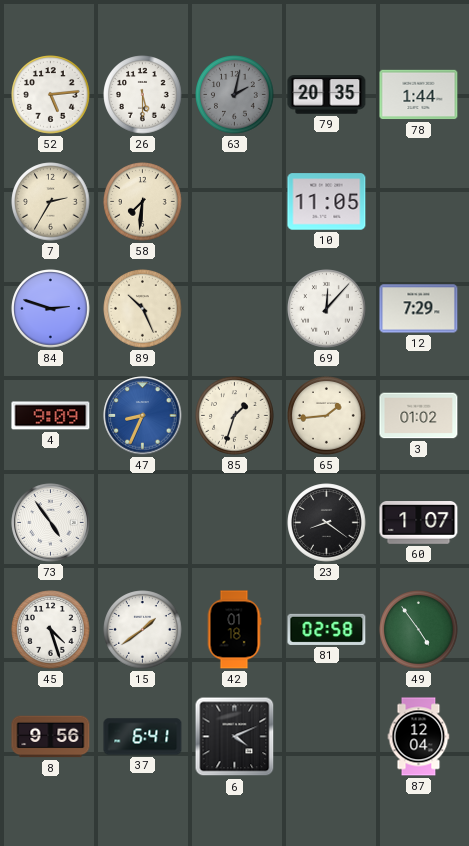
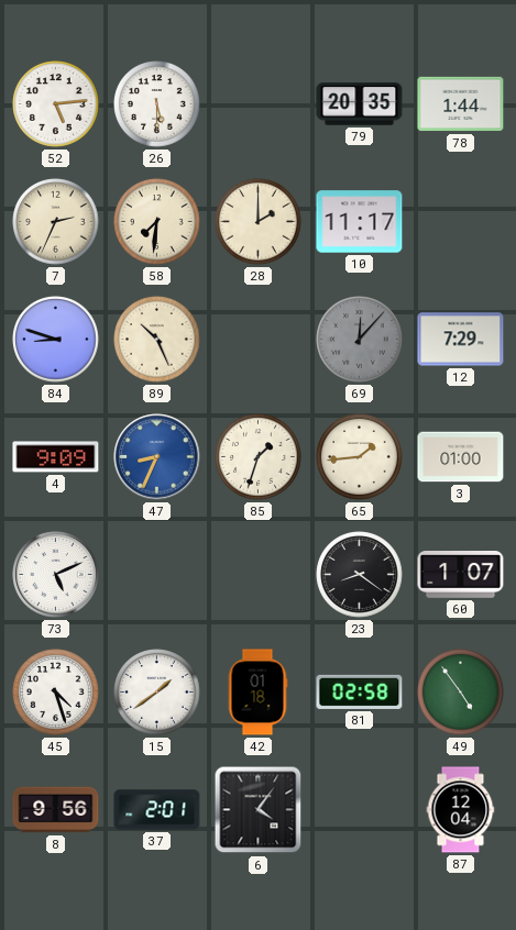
63: 2:02 -> none
7: 2:35 -> 2:34
28: none -> 2:00
10: 11:05 -> 11:17
84: 2:48 -> 8:48
69 dial: white -> grey
3: 01:02 -> 01:00
73: 4:54 -> 5:11
37: 6:41 -> 2:01
6: 4:11 -> 4:06
